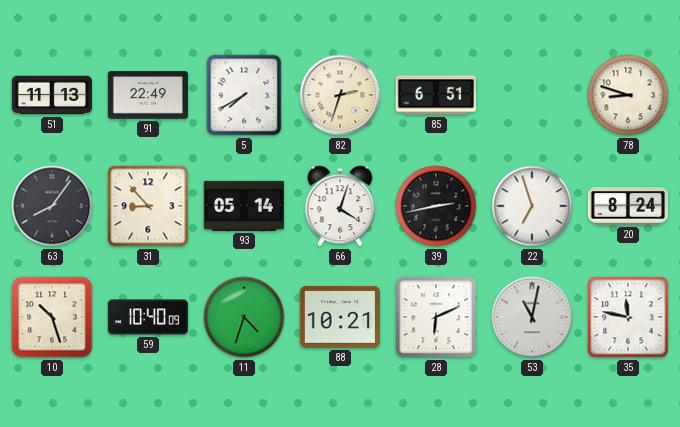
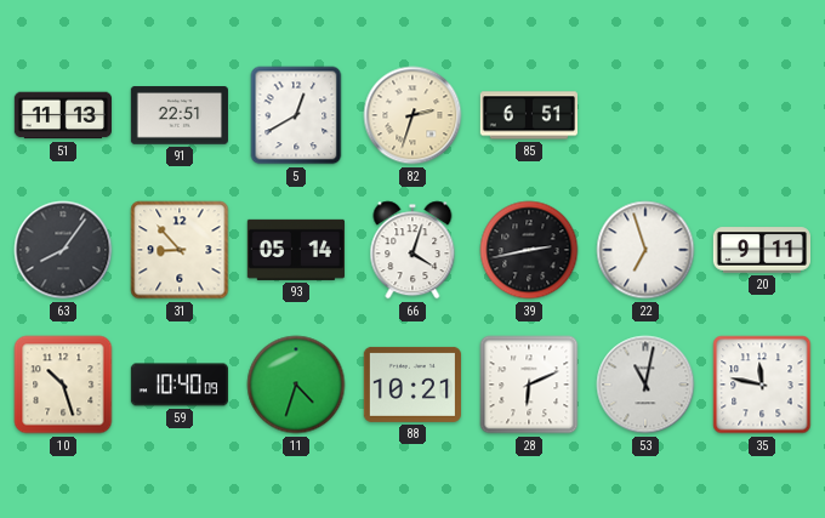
91: 22:49 -> 22:51
5: 7:40 -> 12:40
78: 8:48 -> none
20: 8:24 -> 9:11
